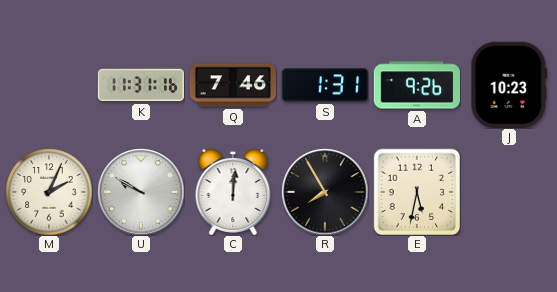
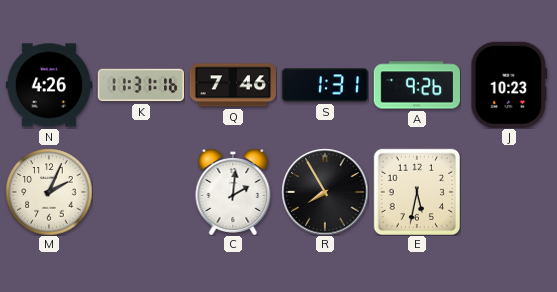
N: none -> 4:26
U: 9:50 -> none
C: 12:01 -> 2:01
